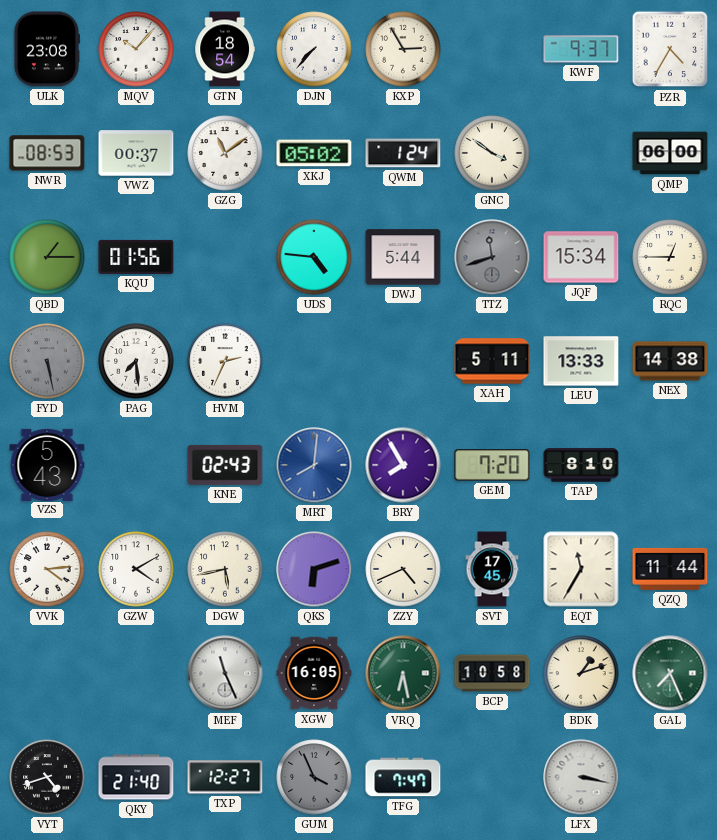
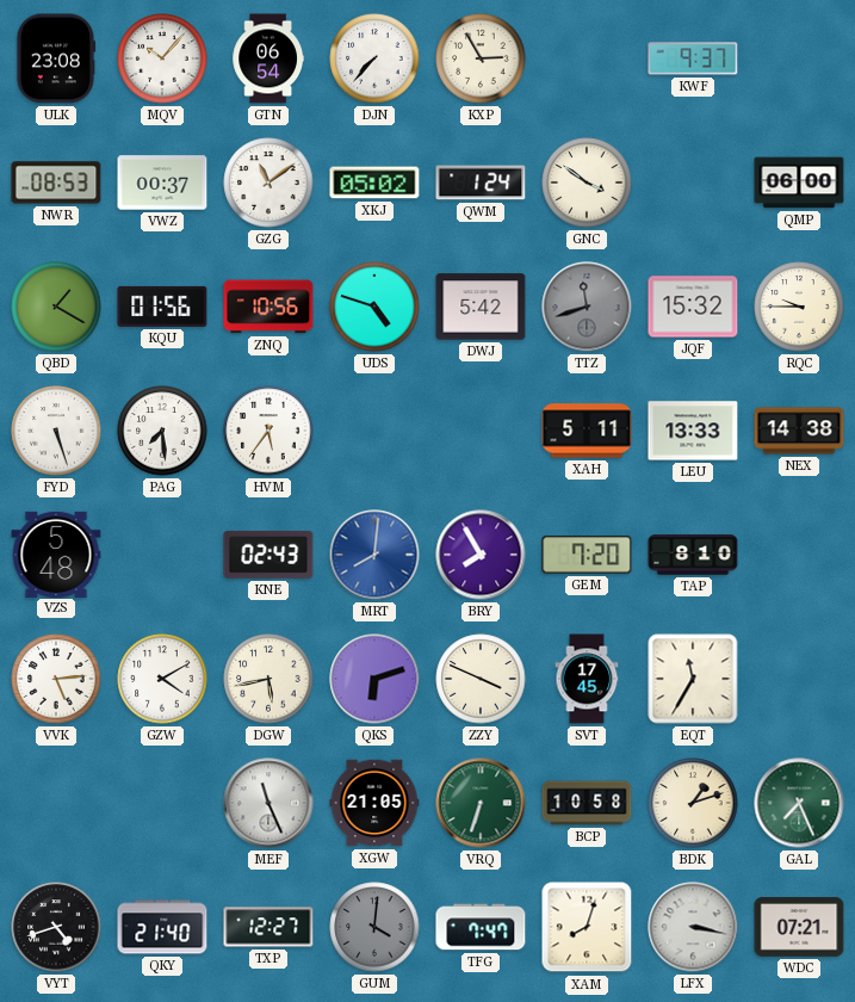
GTN: 18:54 -> 06:54
PZR: 4:35 -> none
QBD: 1:15 -> 1:20
ZNQ: none -> 10:56
UDS: 4:46 -> 4:48
DWJ: 5:44 -> 5:42
JQF: 15:34 -> 15:32
RQC: 12:45 -> 9:45
FYD: 5:28 -> 5:27
FYD dial: grey -> white
HVM: 2:34 -> 5:36
VZS: 5:43 -> 5:48
VVK: 4:14 -> 5:14
ZZY: 4:41 -> 3:49
QZQ: 11:44 -> none
XGW: 16:05 -> 21:05
VRQ: 6:28 -> 6:33
GUM: 3:56 -> 4:01
XAM: none -> 8:03
WDC: none -> 07:21
